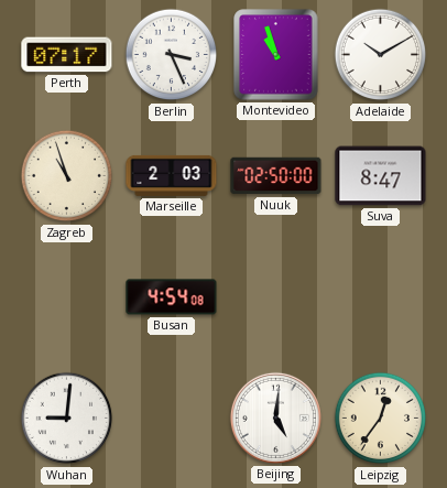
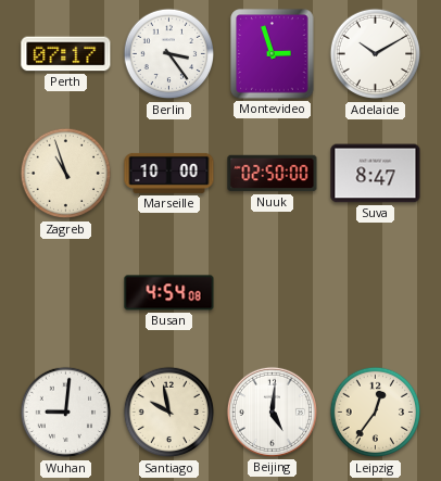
Berlin: 3:26 -> 3:24
Montevideo: 10:57 -> 2:57
Marseille: 2:03 -> 10:00
Santiago: none -> 9:58
